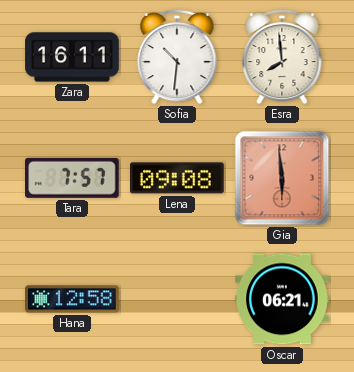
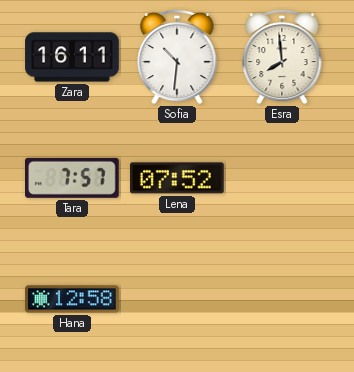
Lena: 09:08 -> 07:52
Gia: 5:59 -> none
Oscar: 06:21 -> none
